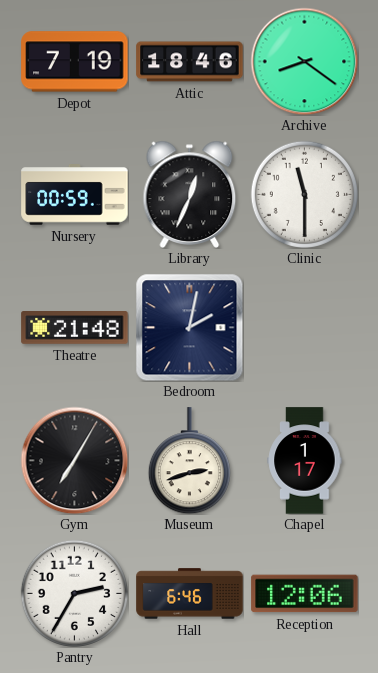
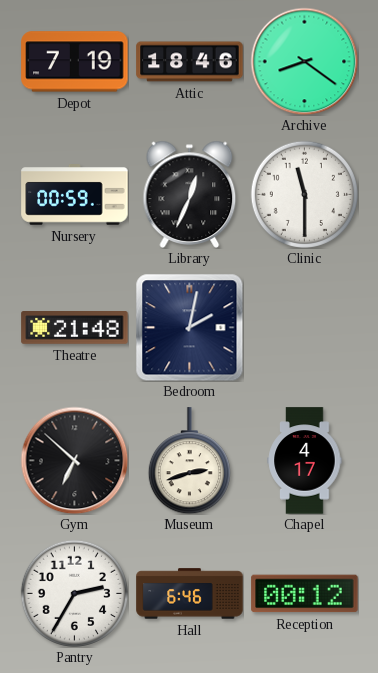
Gym: 7:05 -> 6:52
Chapel: 1:17 -> 4:17
Reception: 12:06 -> 00:12
